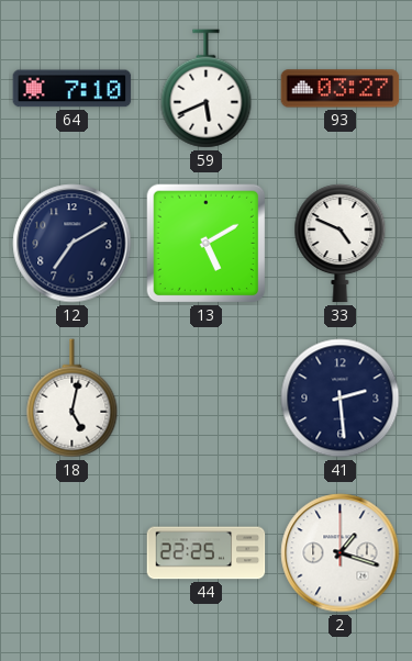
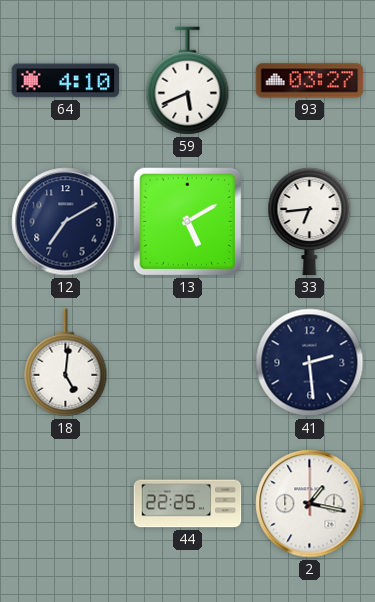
64: 7:10 -> 4:10
33: 4:49 -> 6:44
18: 5:02 -> 5:01
2: 1:18 -> 1:17
